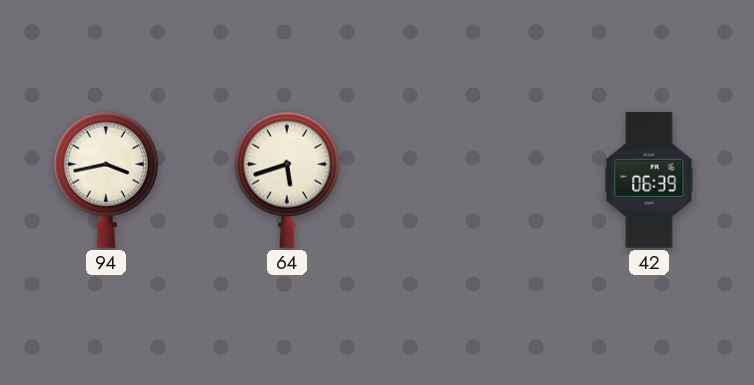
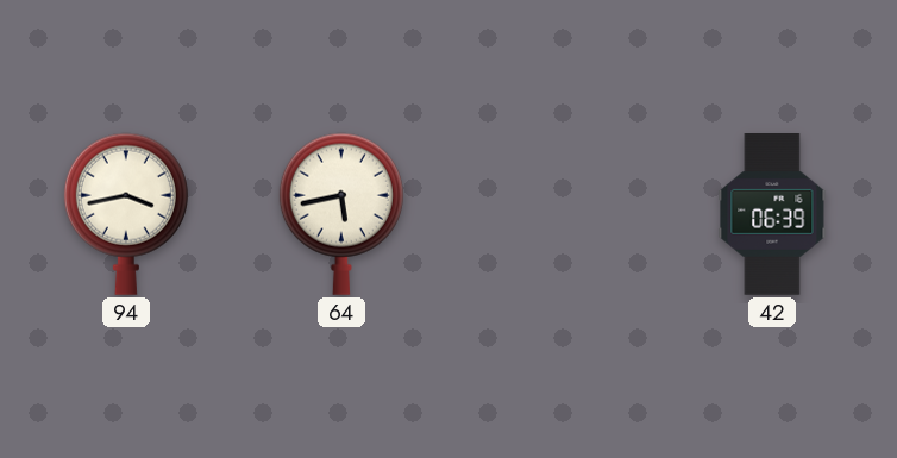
64: 5:42 -> 5:43
